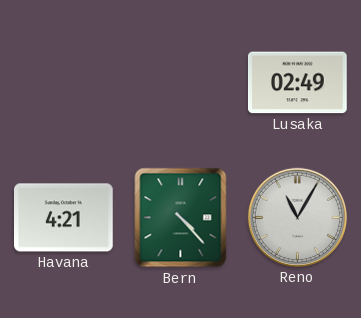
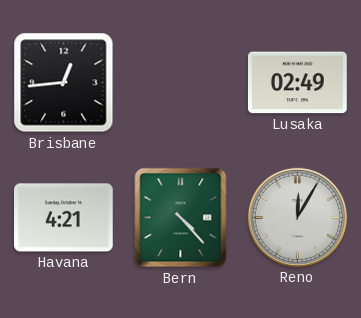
Brisbane: none -> 12:44
Reno: 11:05 -> 12:05
